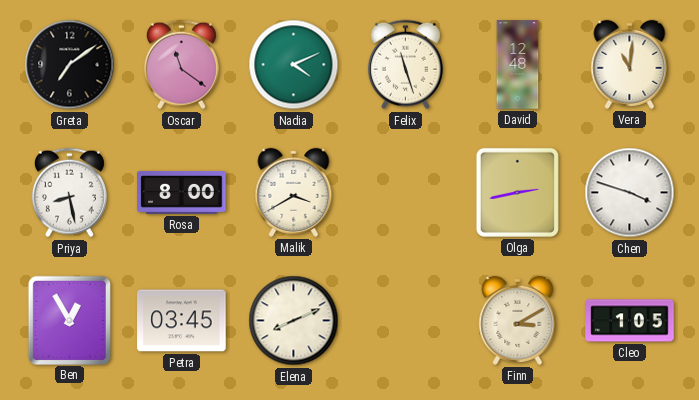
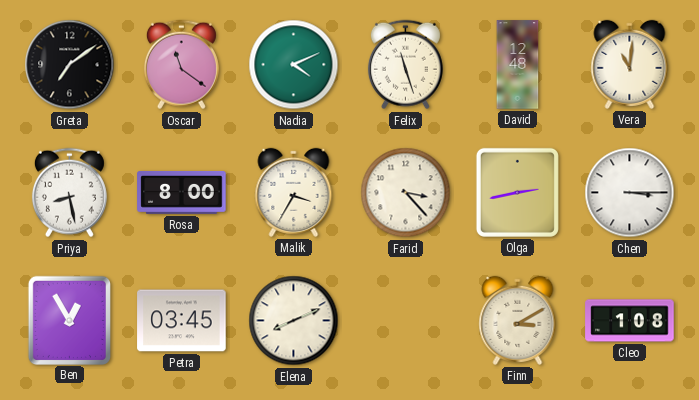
Malik: 3:40 -> 3:35
Farid: none -> 3:23
Chen: 3:48 -> 3:15
Cleo: 1:05 -> 1:08
